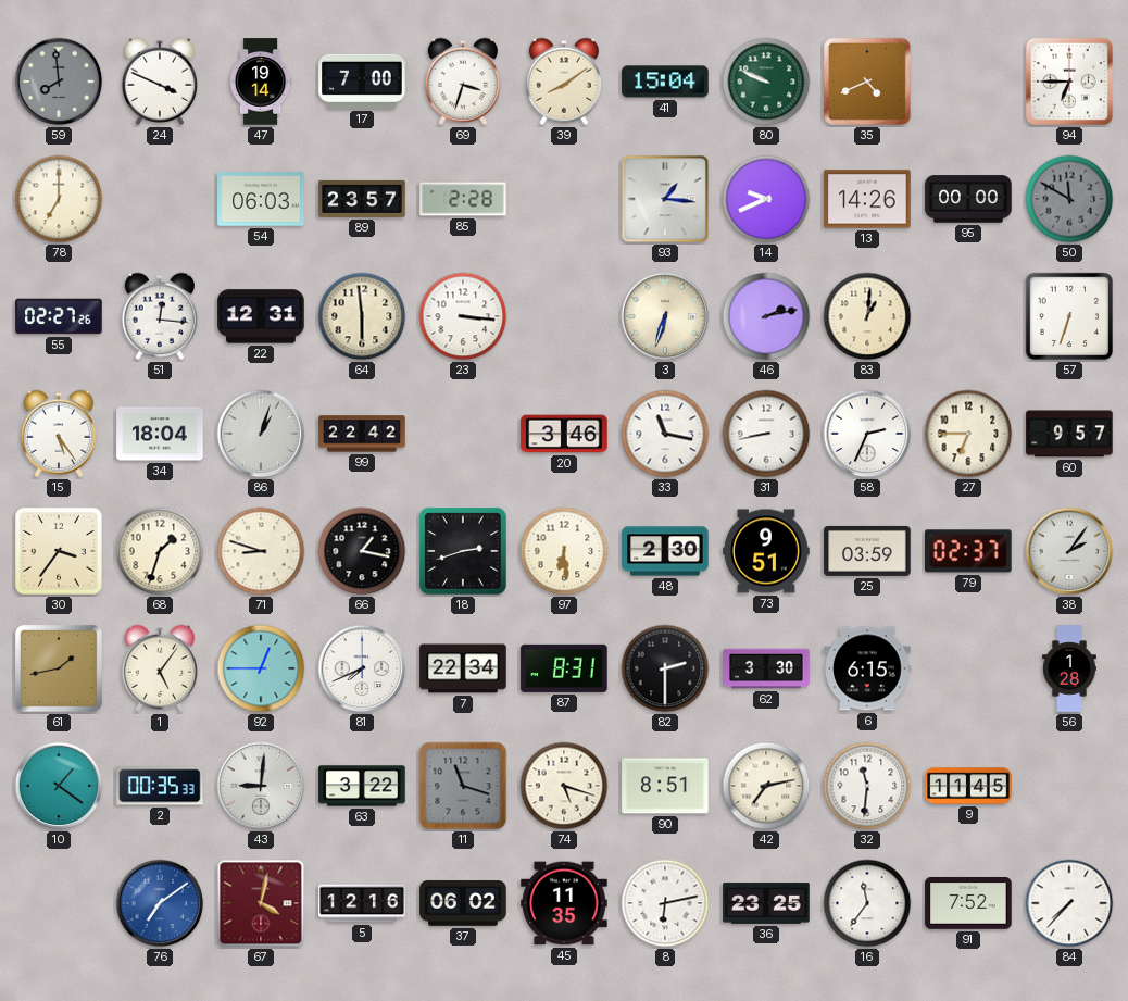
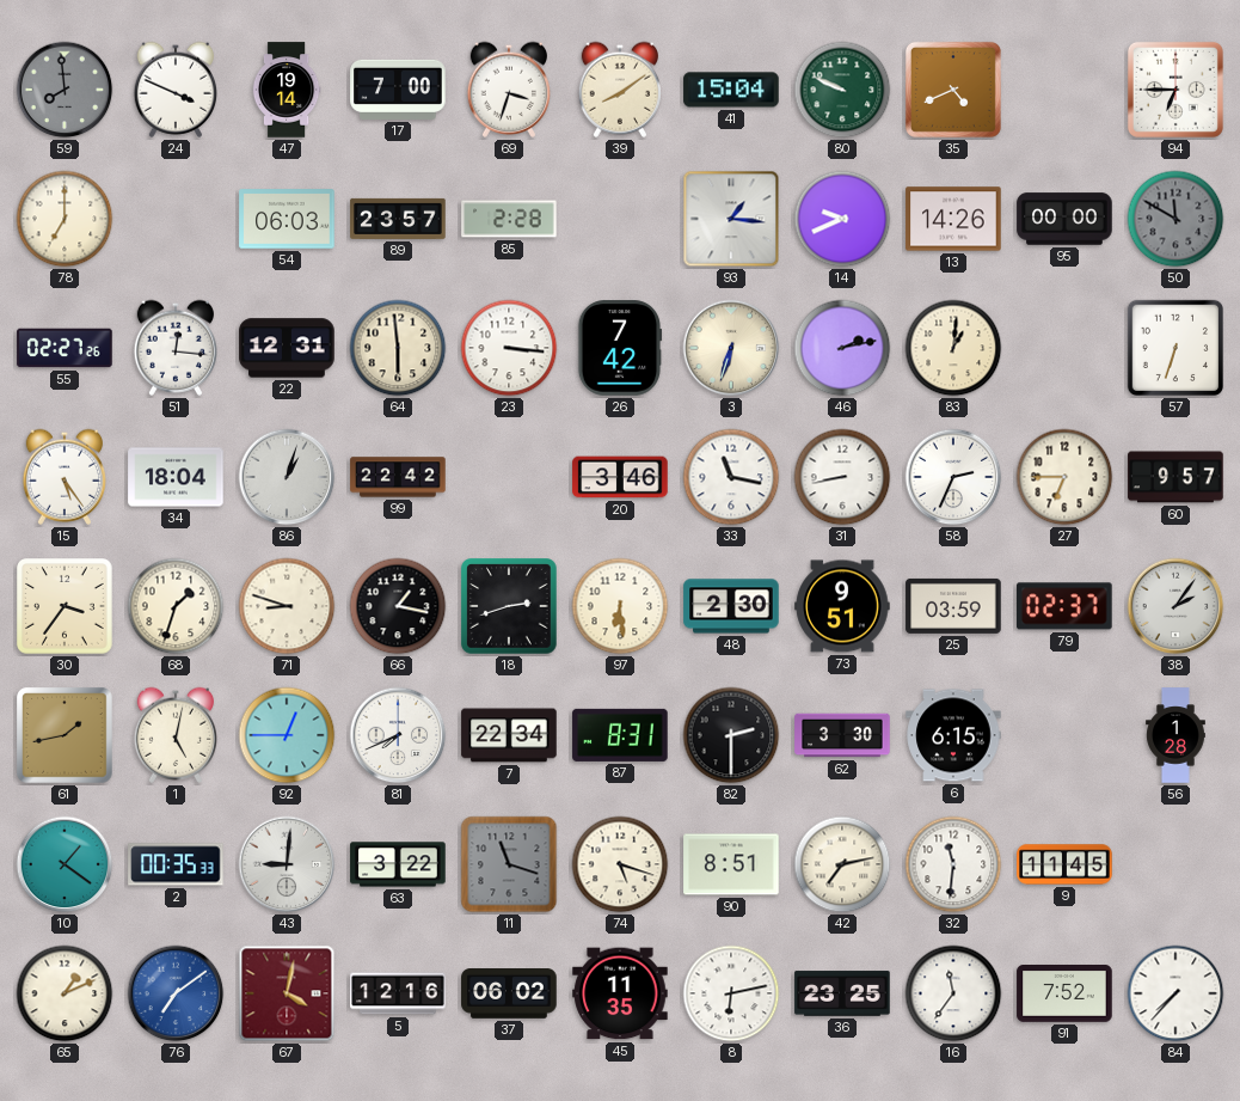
26: none -> 7:42
1: 5:06 -> 5:02
65: none -> 1:11
